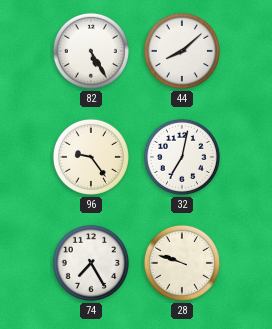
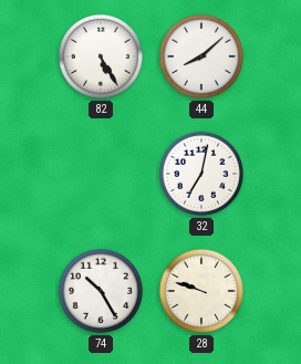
96: 9:24 -> none
74: 7:25 -> 10:25
